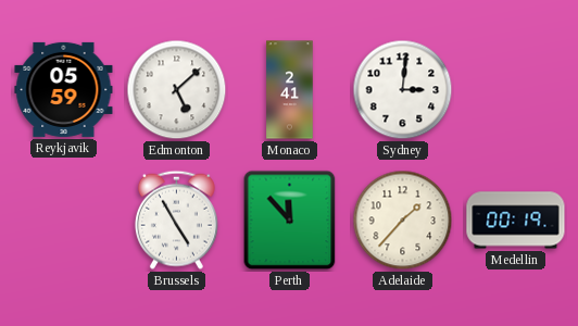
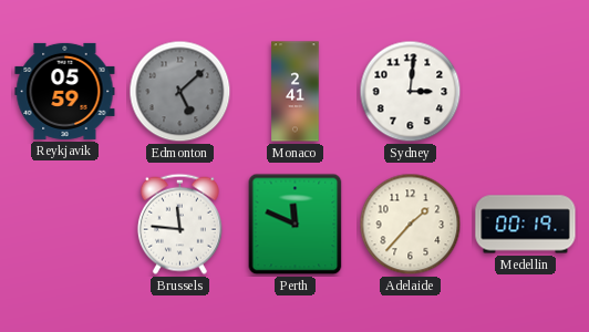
Edmonton dial: white -> grey
Brussels: 4:55 -> 11:46
Perth: 11:53 -> 11:49
